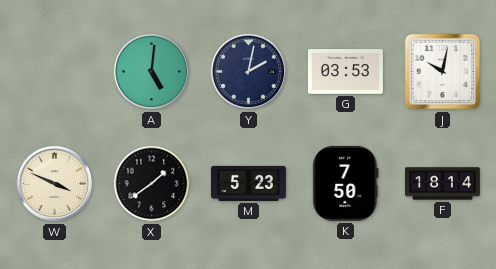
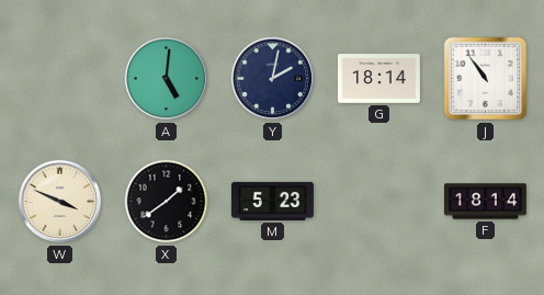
G: 03:53 -> 18:14
J: 10:02 -> 10:54
K: 7:50 -> none
